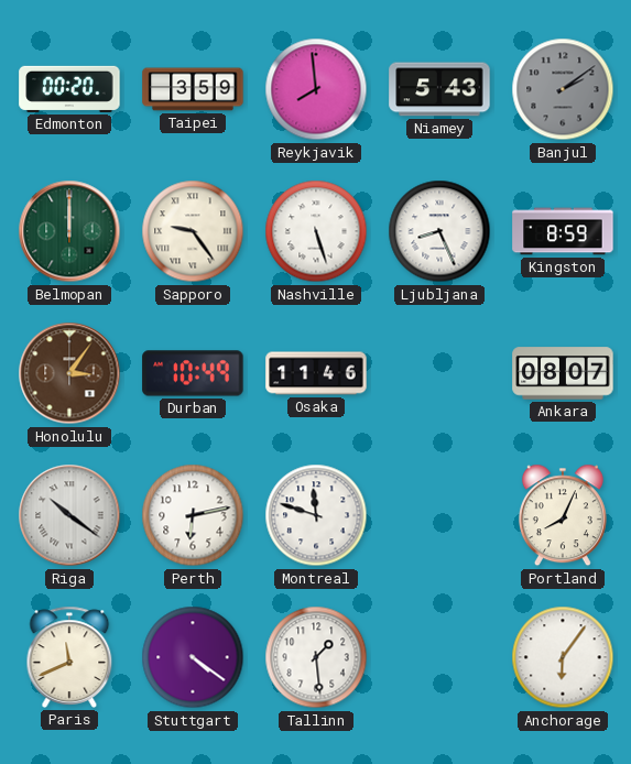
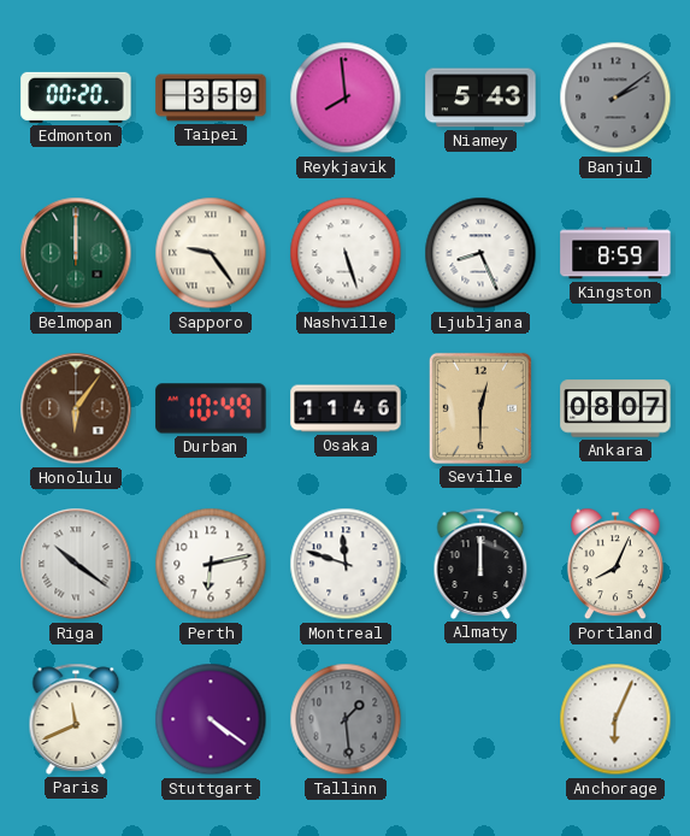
Honolulu: 3:06 -> 6:06
Seville: none -> 12:30
Almaty: none -> 12:00
Tallinn dial: white -> grey
Anchorage: 6:06 -> 6:04
